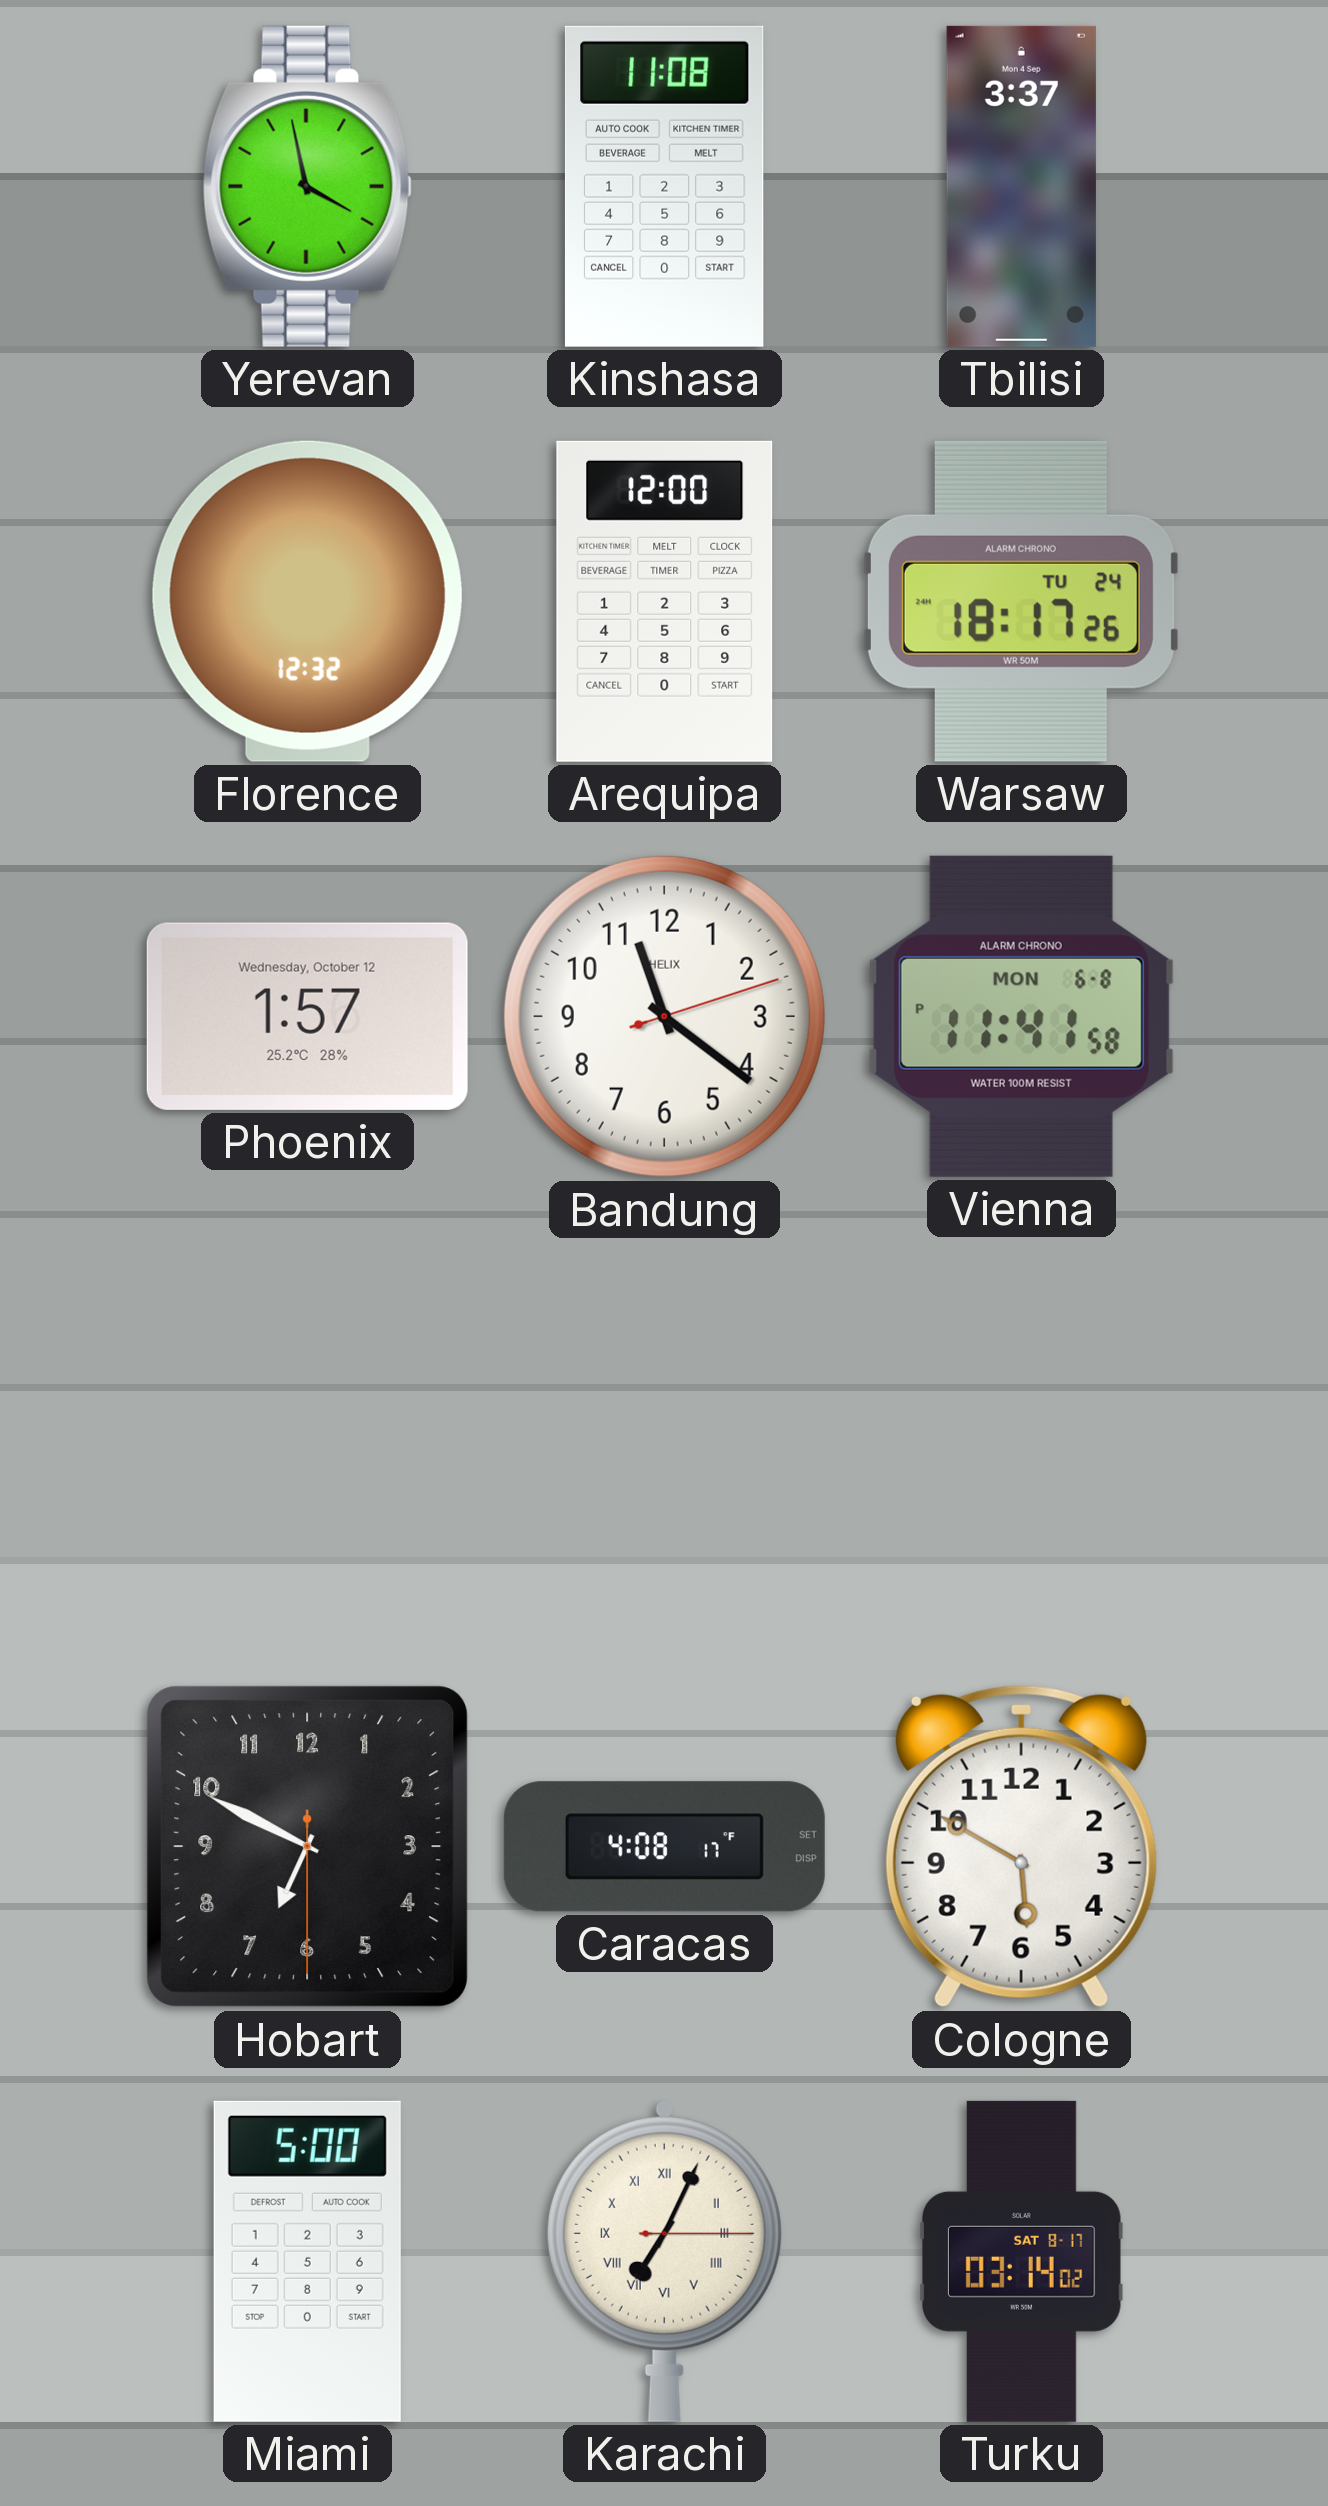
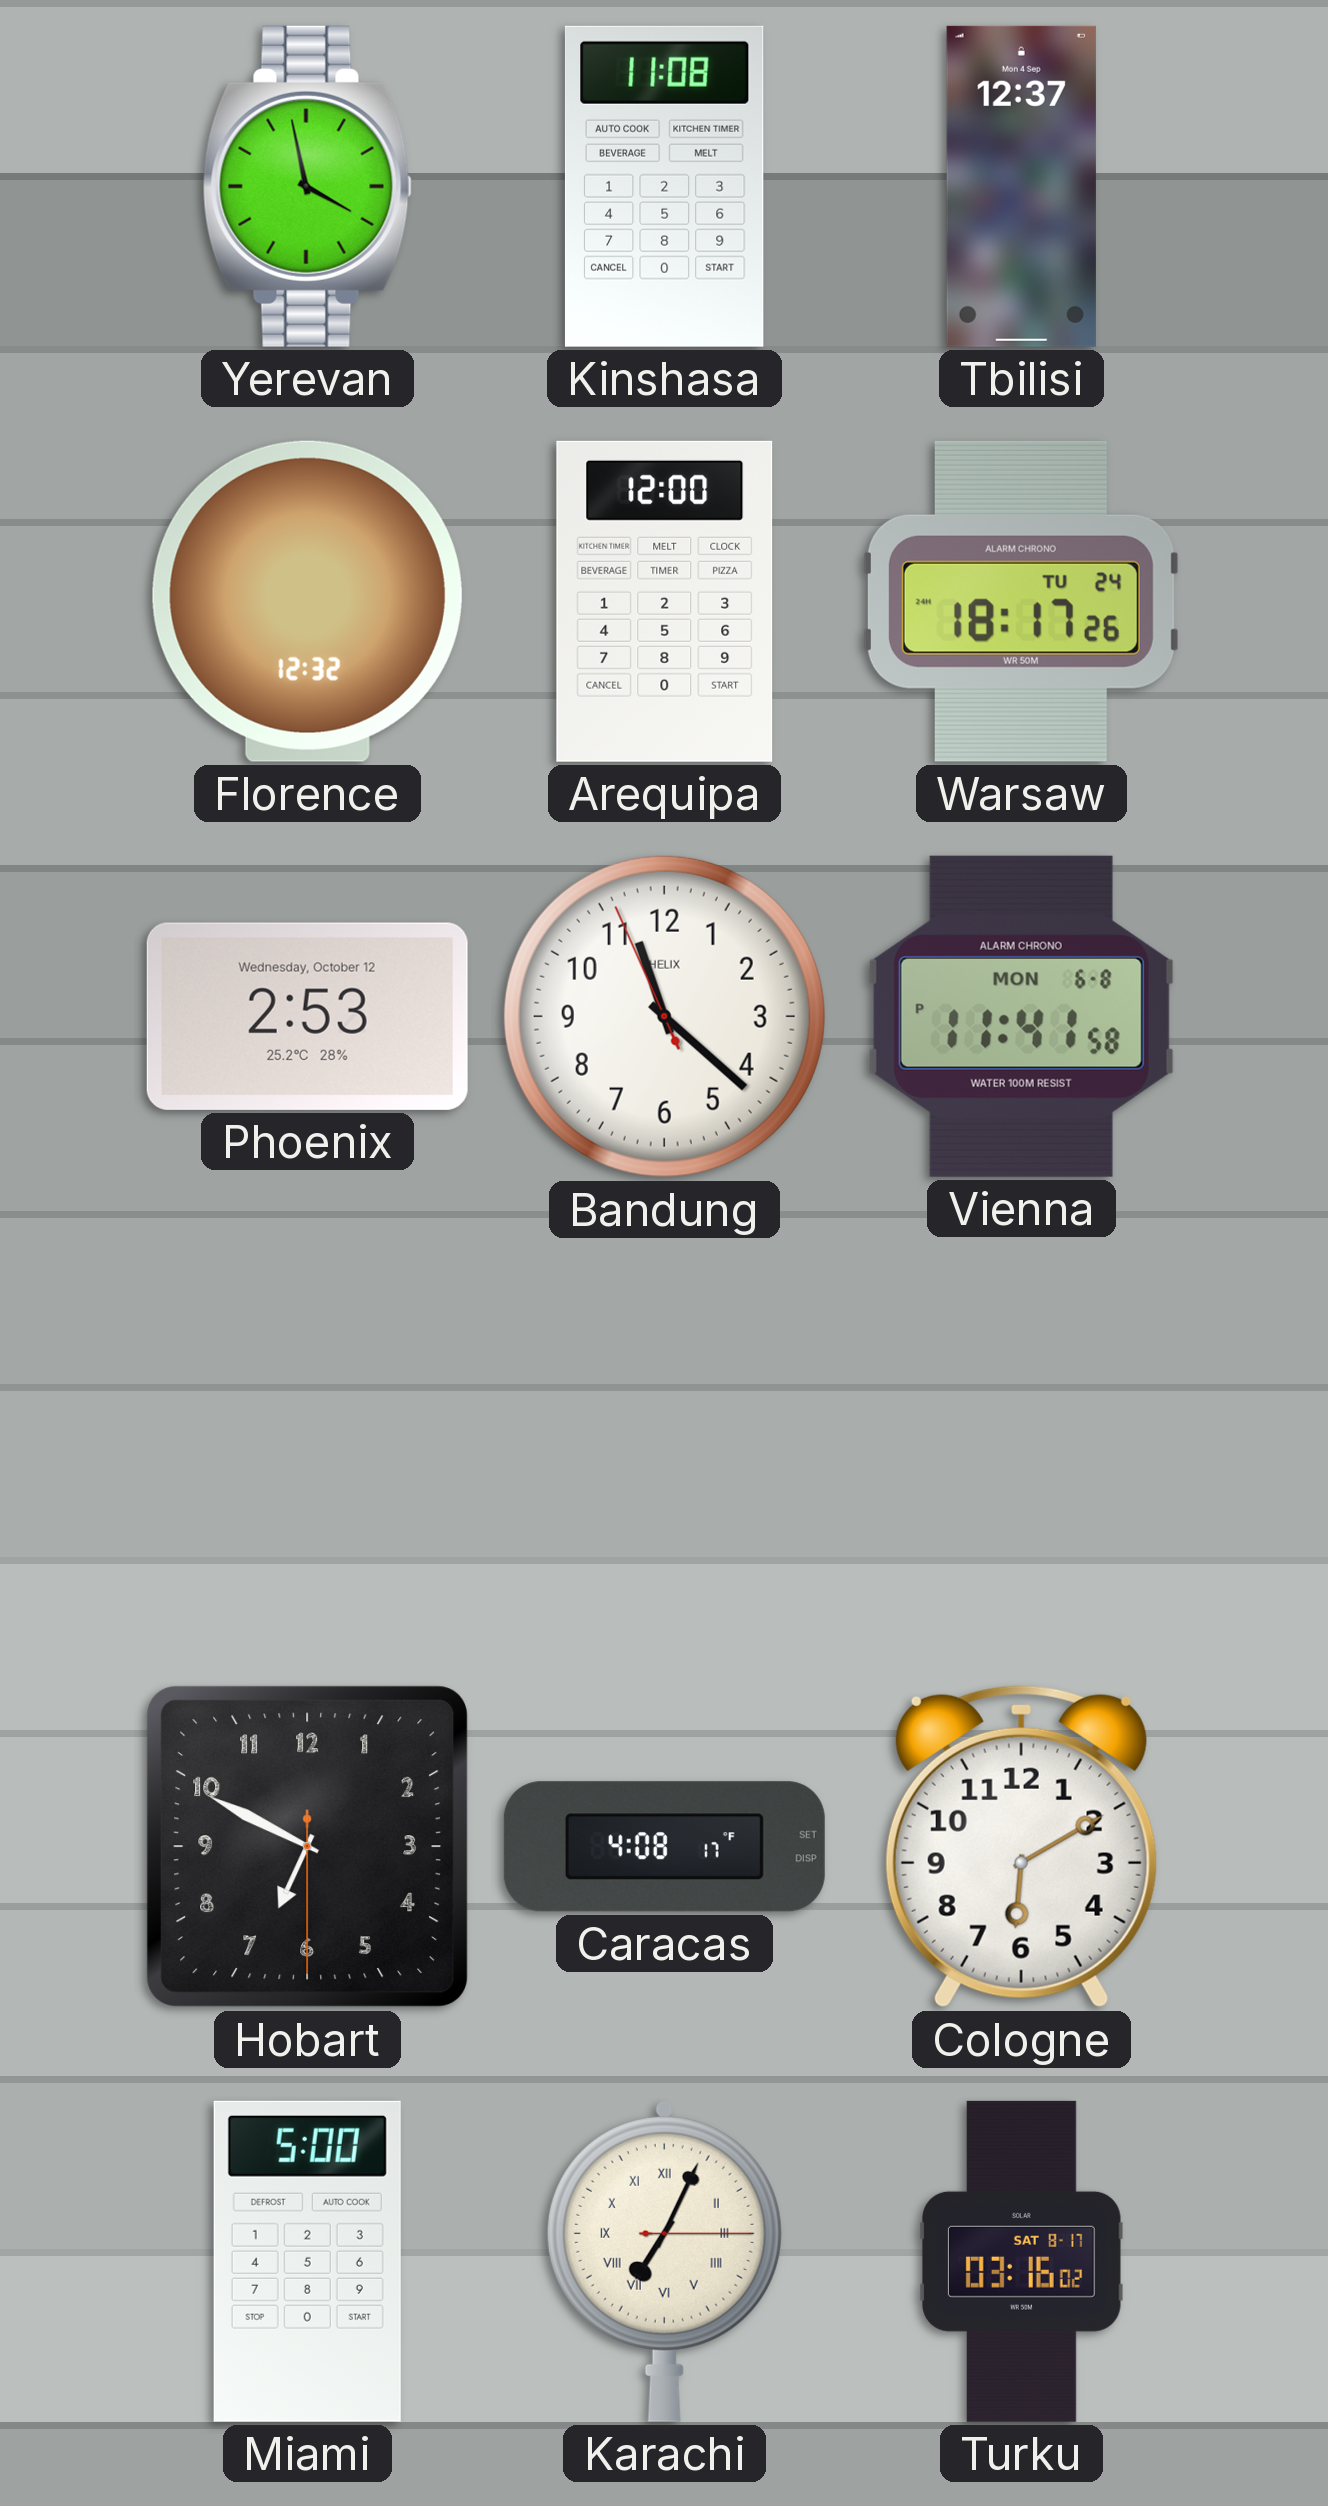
Tbilisi: 3:37 -> 12:37
Phoenix: 1:57 -> 2:53
Bandung: 11:21:12 -> 11:21:56
Cologne: 5:50 -> 6:10
Turku: 03:14 -> 03:16
